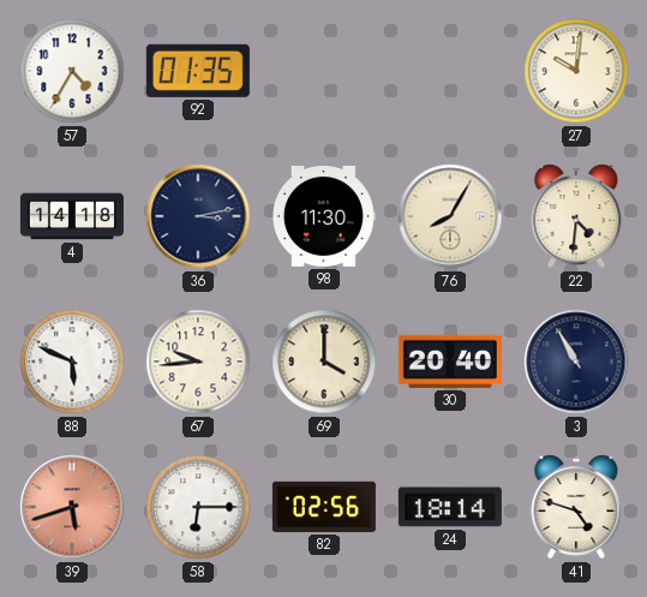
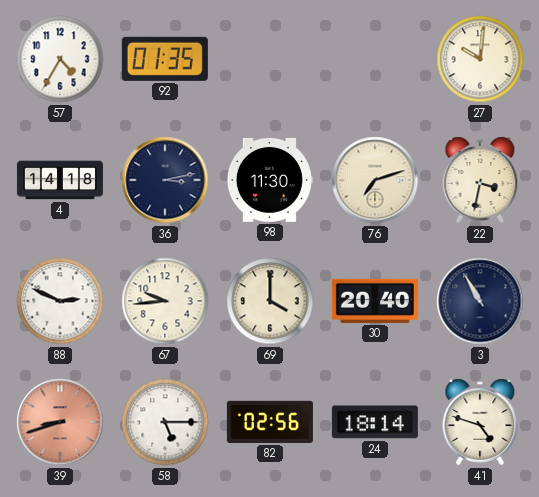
76: 8:05 -> 7:12
22: 4:31 -> 3:32
88: 5:49 -> 2:49
39: 5:42 -> 8:42
58: 6:15 -> 5:15
